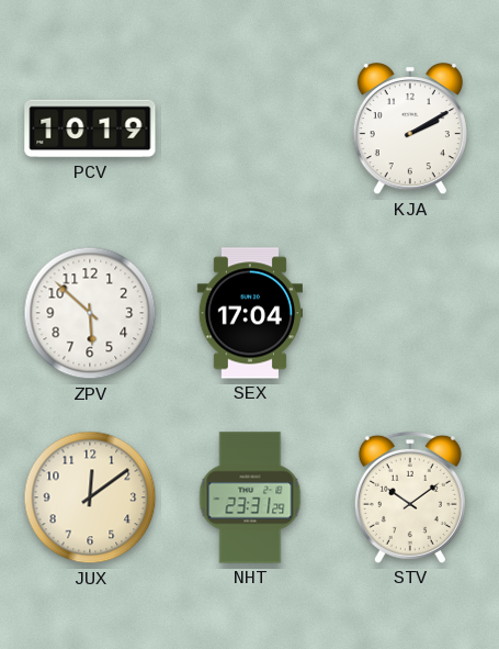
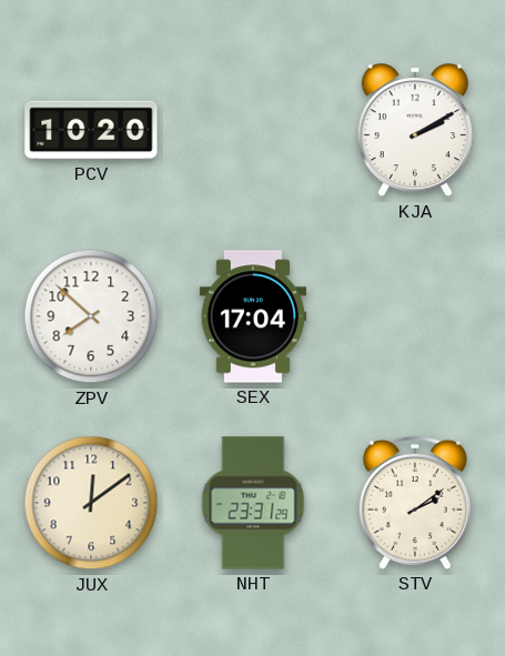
PCV: 10:19 -> 10:20
ZPV: 5:52 -> 7:52
STV: 10:09 -> 2:09
